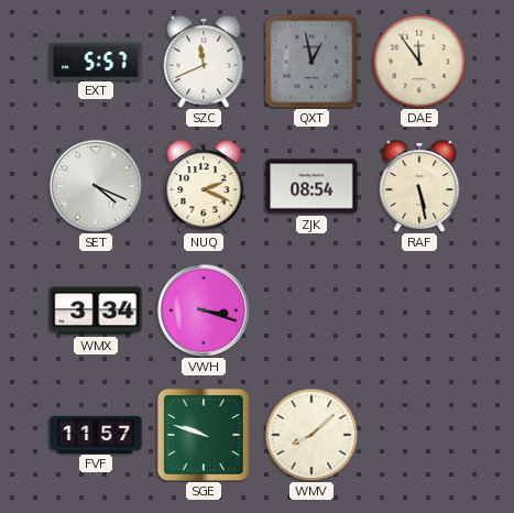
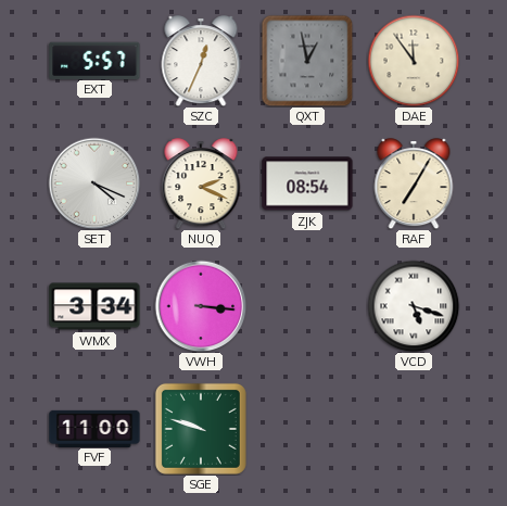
SZC: 11:41 -> 12:34
RAF: 5:28 -> 7:05
VWH: 3:18 -> 3:16
VCD: none -> 5:18
FVF: 11:57 -> 11:00
WMV: 8:08 -> none
